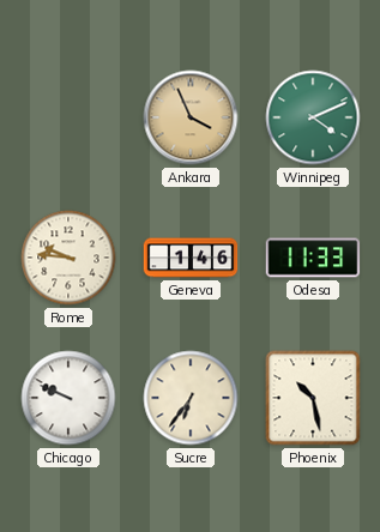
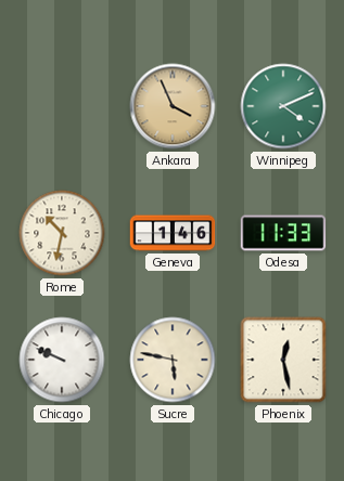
Rome: 9:46 -> 10:32
Sucre: 6:36 -> 5:47
Phoenix: 10:28 -> 12:28
